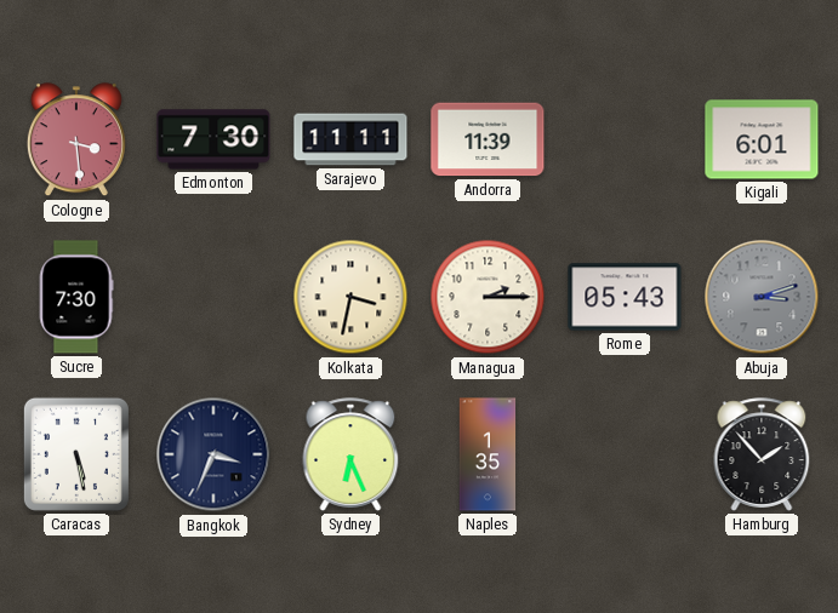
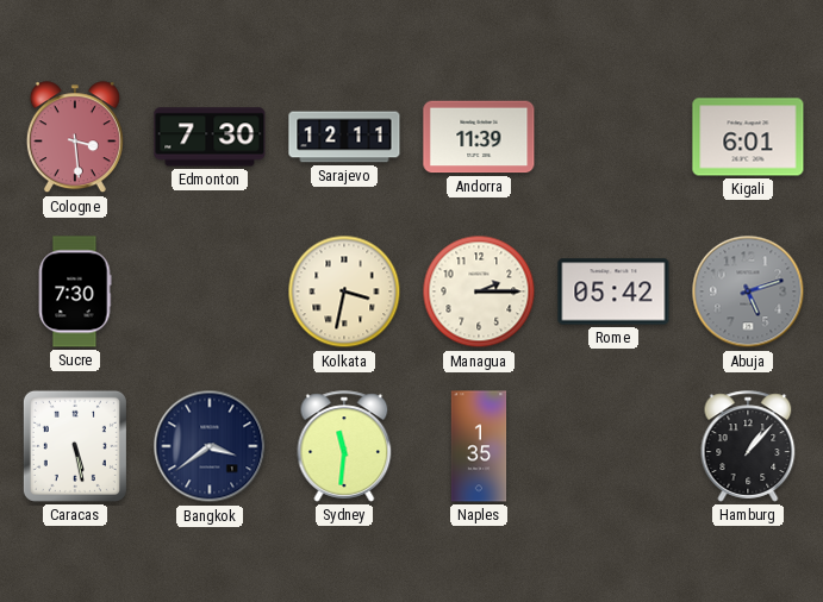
Sarajevo: 11:11 -> 12:11
Rome: 05:43 -> 05:42
Abuja: 3:12 -> 5:12
Bangkok: 3:34 -> 3:39
Sydney: 6:26 -> 11:31
Hamburg: 1:53 -> 1:07
